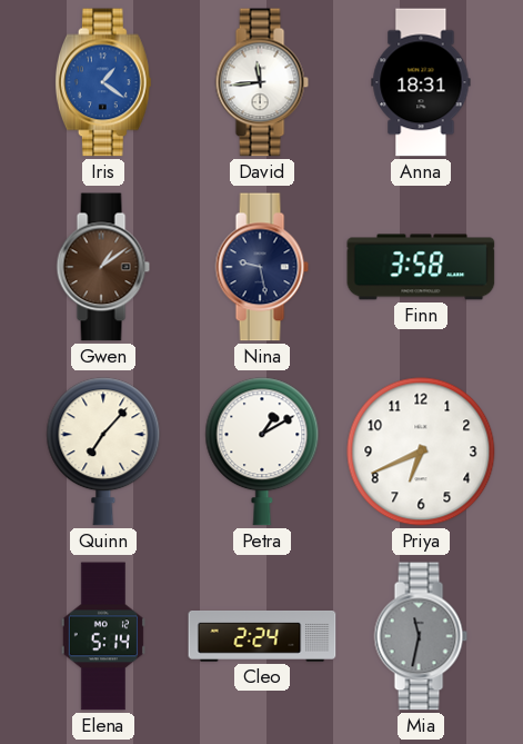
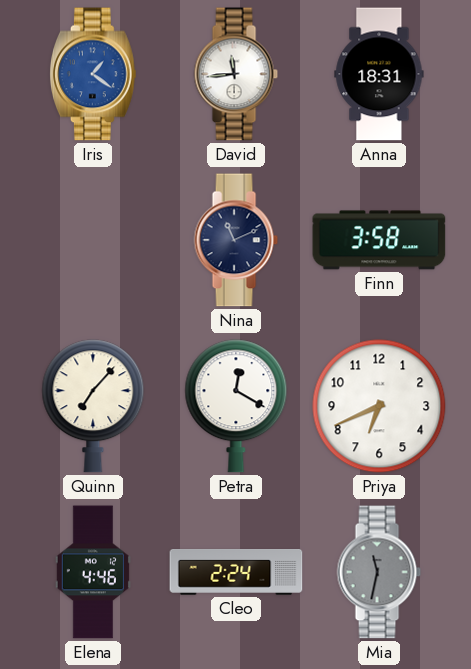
Gwen: 1:09 -> none
Nina: 9:28 -> 11:11
Petra: 1:10 -> 12:20
Elena: 5:14 -> 4:46
